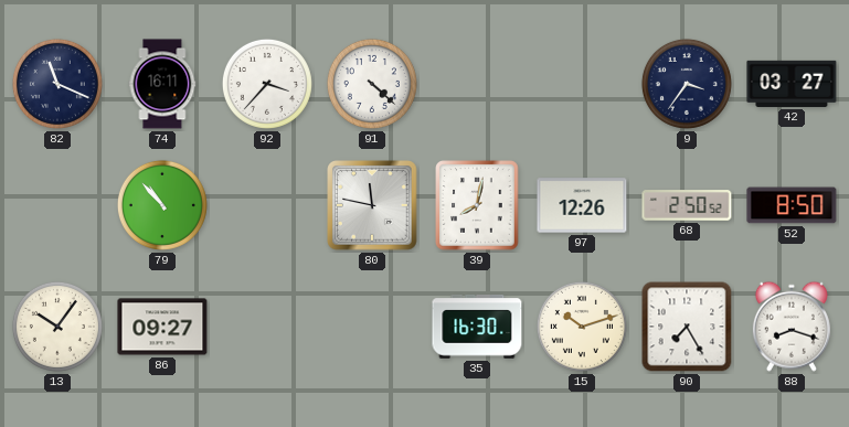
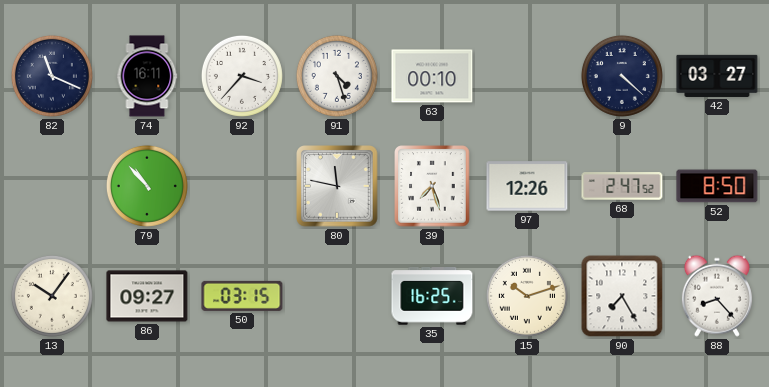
91: 4:22 -> 4:27
63: none -> 00:10
9: 3:36 -> 4:22
39: 8:02 -> 7:27
68: 2:50 -> 2:47
50: none -> 03:15
35: 16:30 -> 16:25
88: 8:18 -> 8:23
